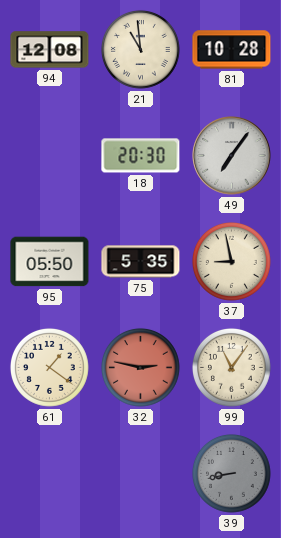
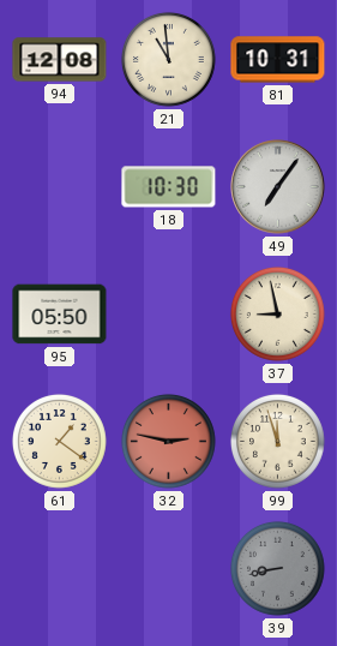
81: 10:28 -> 10:31
18: 20:30 -> 10:30
75: 5:35 -> none
99: 11:06 -> 11:57
